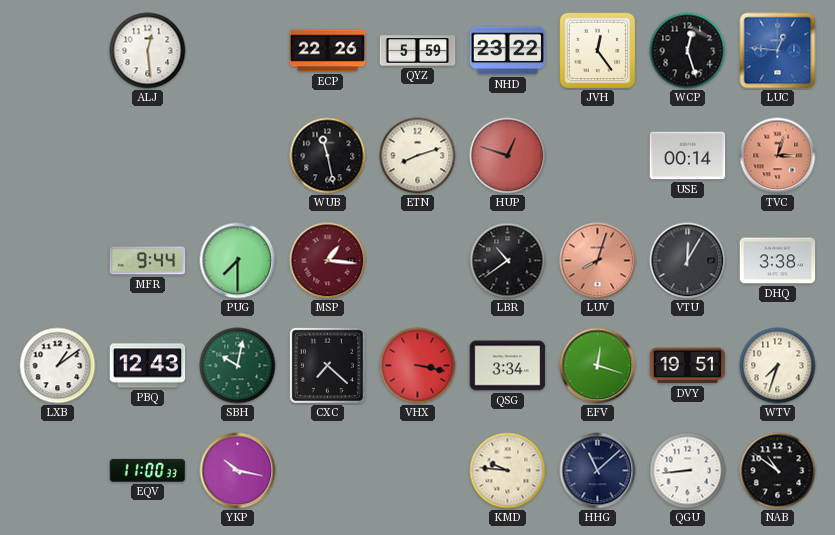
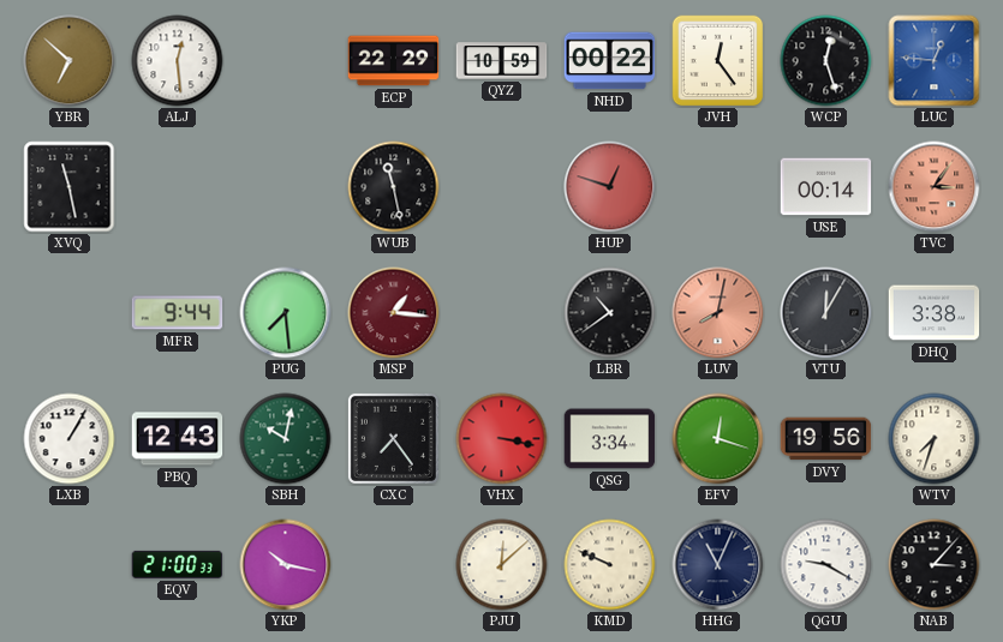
YBR: none -> 6:52
ECP: 22:26 -> 22:29
QYZ: 5:59 -> 10:59
NHD: 23:22 -> 00:22
XVQ: none -> 11:28
ETN: 8:12 -> none
TVC: 3:03 -> 3:06
PUG: 7:30 -> 7:29
LUV: 8:03 -> 8:02
LXB: 1:09 -> 1:05
CXC: 7:22 -> 7:24
DVY: 19:51 -> 19:56
EQV: 11:00 -> 21:00
PJU: none -> 12:08
KMD: 9:46 -> 9:49
HHG: 11:08 -> 11:04
QGU: 8:44 -> 9:20
NAB: 10:51 -> 3:07
